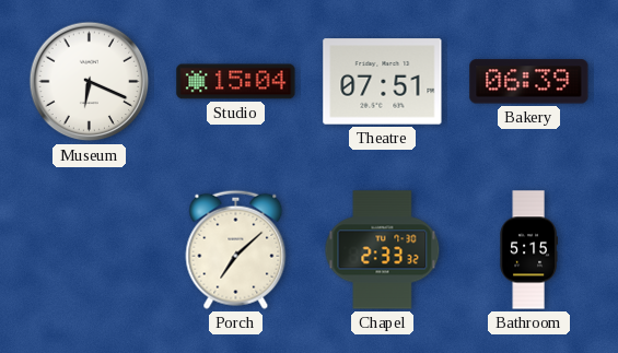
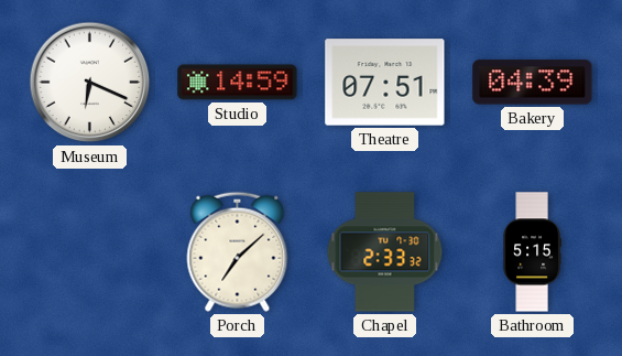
Studio: 15:04 -> 14:59
Bakery: 06:39 -> 04:39
